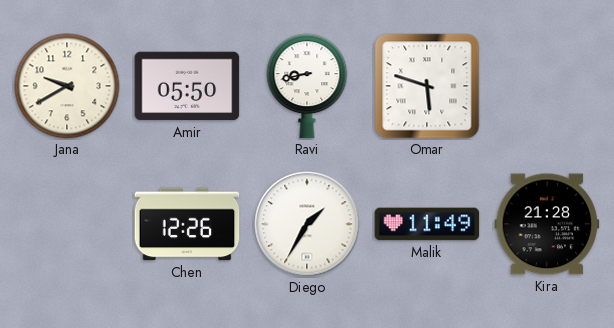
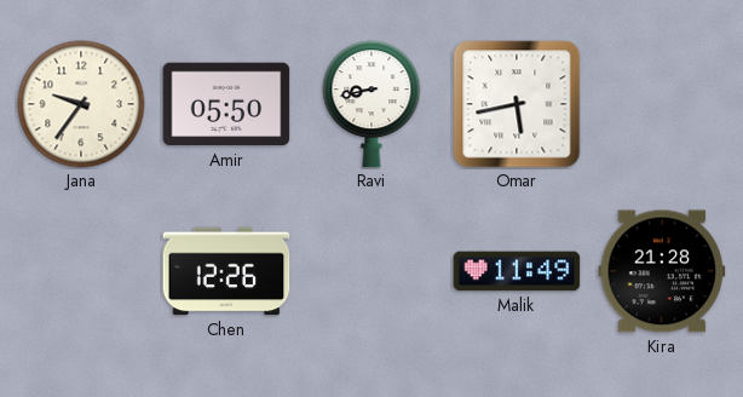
Jana: 9:40 -> 9:36
Omar: 5:48 -> 5:43
Diego: 1:35 -> none
